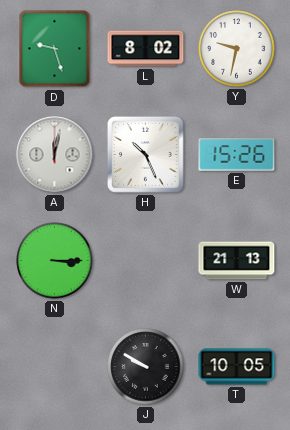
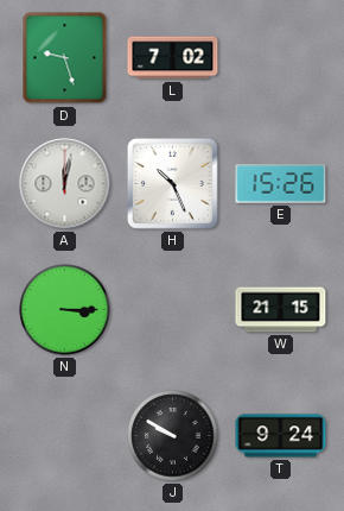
L: 8:02 -> 7:02
Y: 9:32 -> none
W: 21:13 -> 21:15
T: 10:05 -> 9:24
